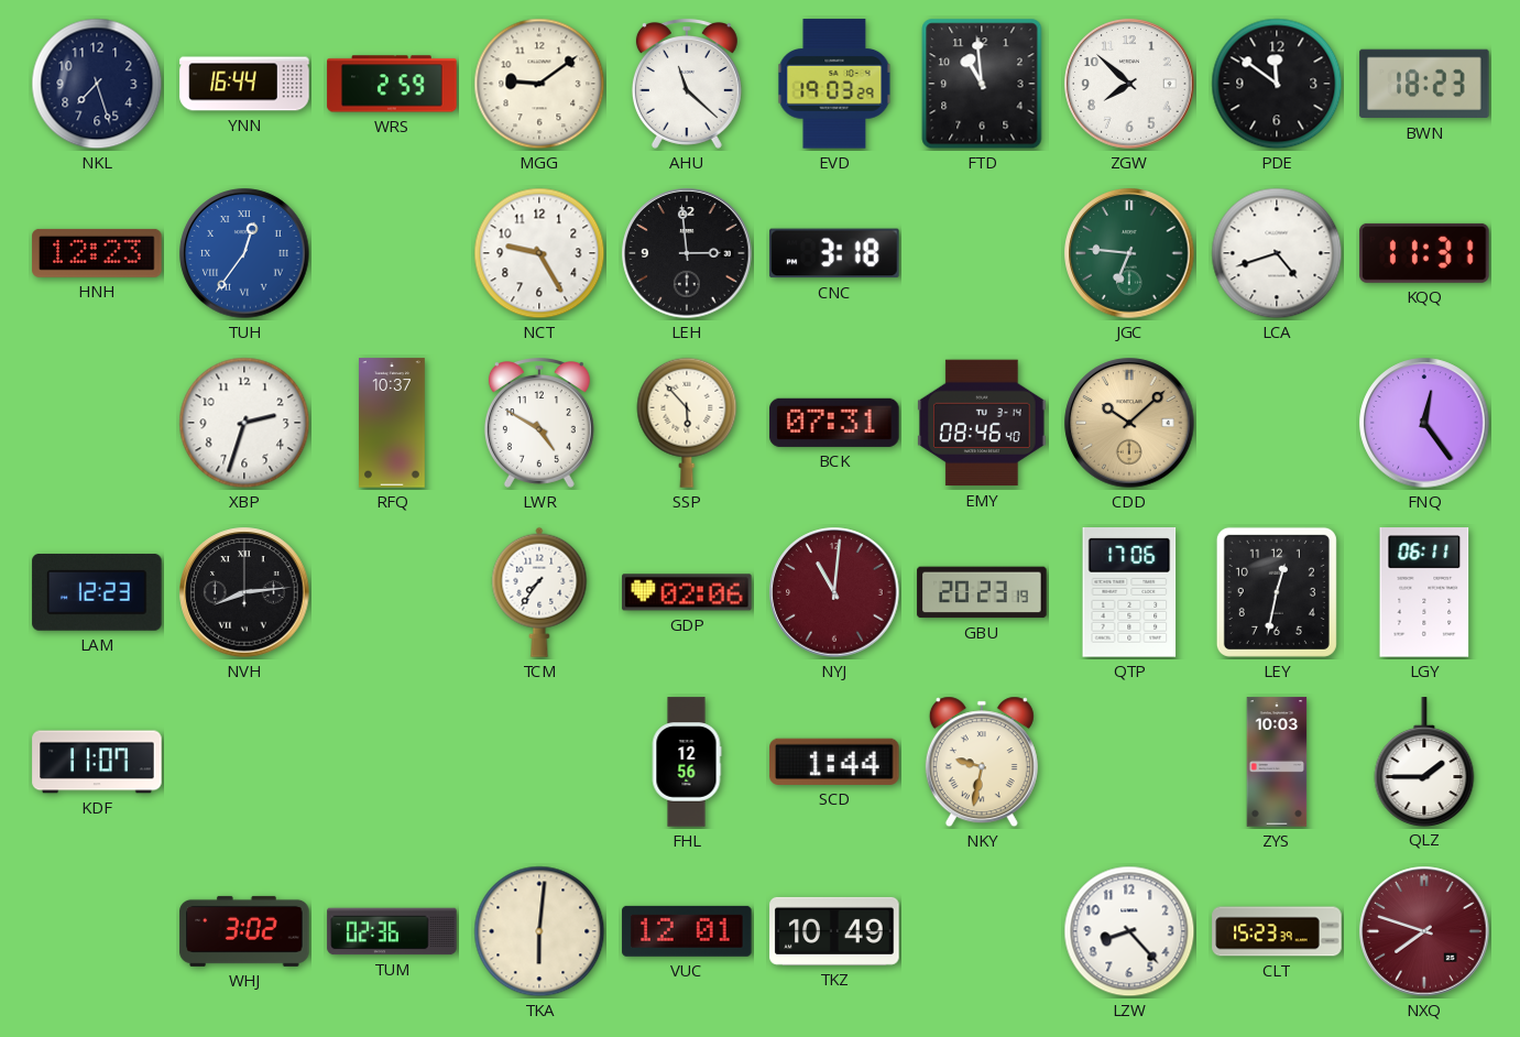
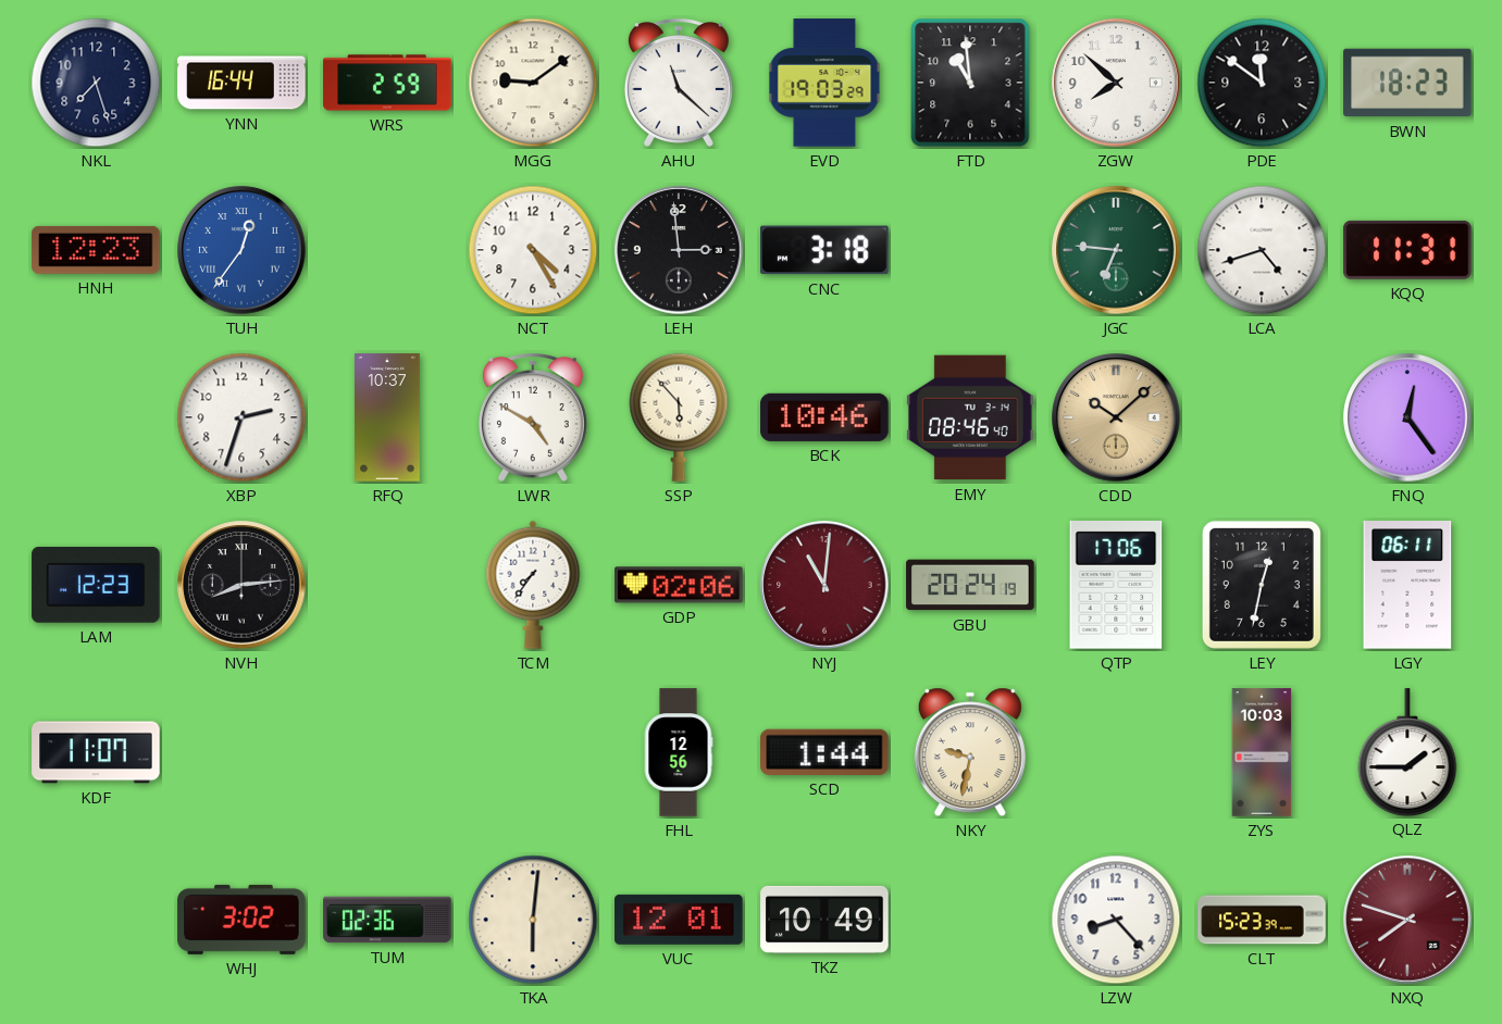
NCT: 9:25 -> 4:25
BCK: 07:31 -> 10:46
GBU: 20:23 -> 20:24
